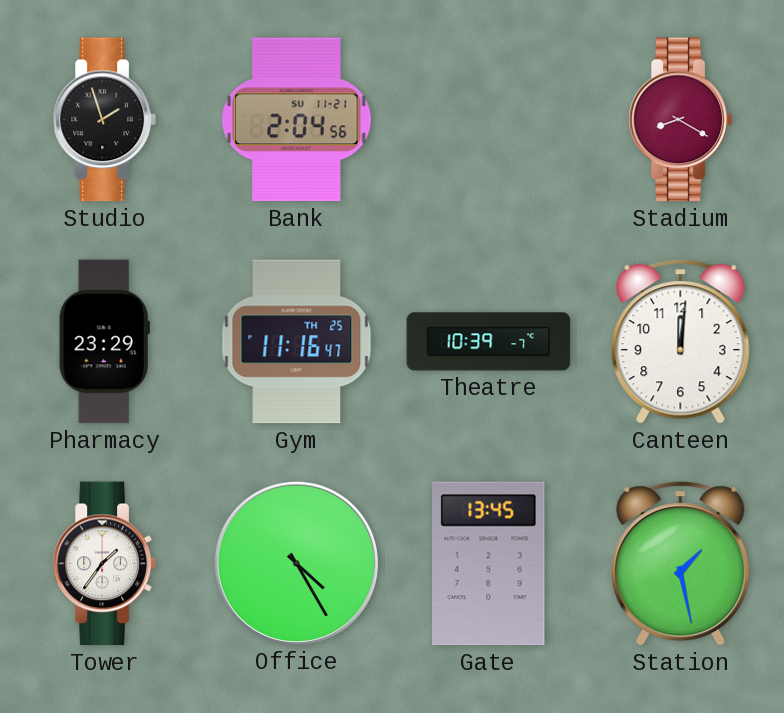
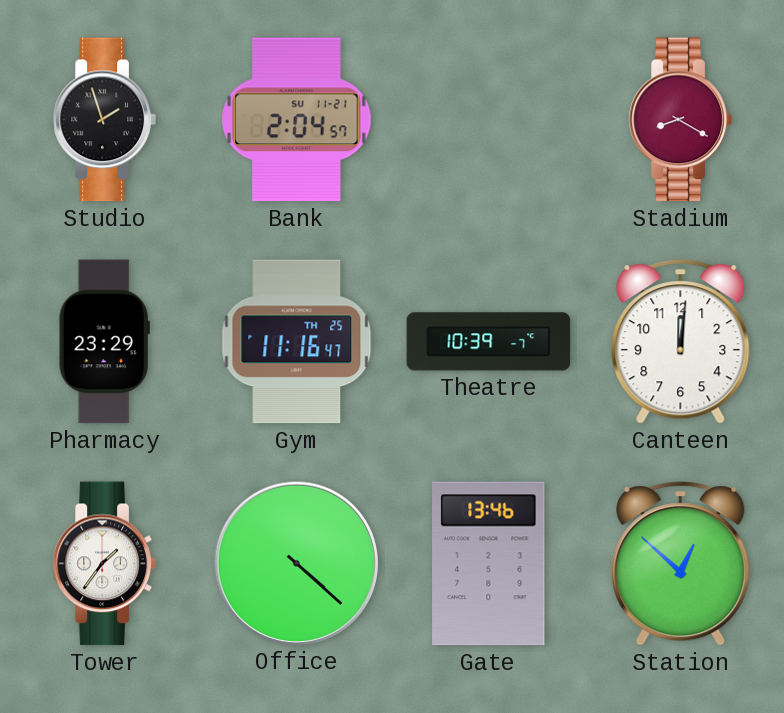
Bank: 2:04:56 -> 2:04:57
Office: 4:25 -> 4:22
Gate: 13:45 -> 13:46
Station: 1:28 -> 12:52
